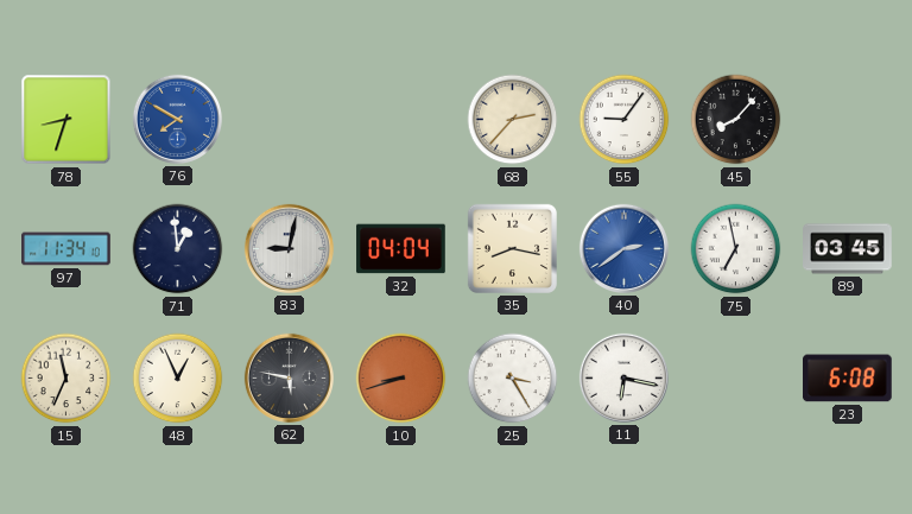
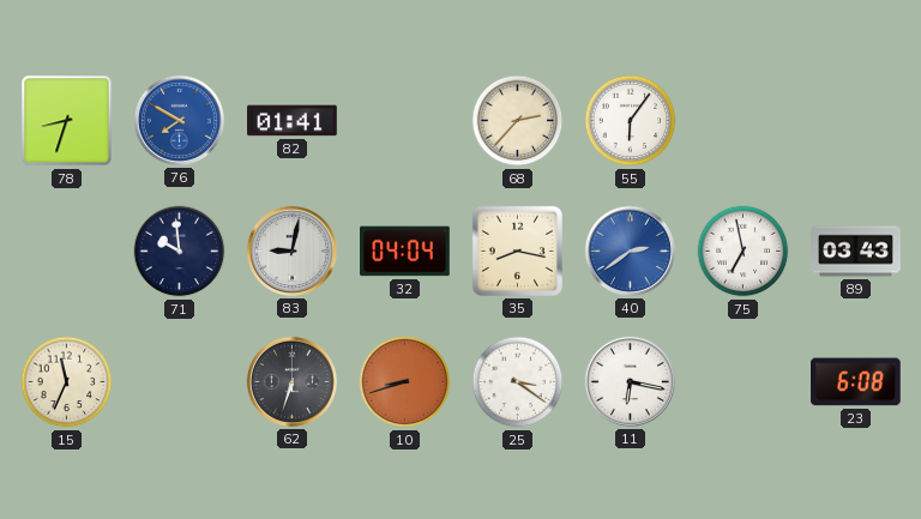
82: none -> 01:41
55: 9:06 -> 6:06
45: 8:07 -> none
97: 11:34 -> none
71: 12:59 -> 9:59
89: 03:45 -> 03:43
48: 12:56 -> none
62: 5:47 -> 6:33
25: 3:25 -> 3:21
